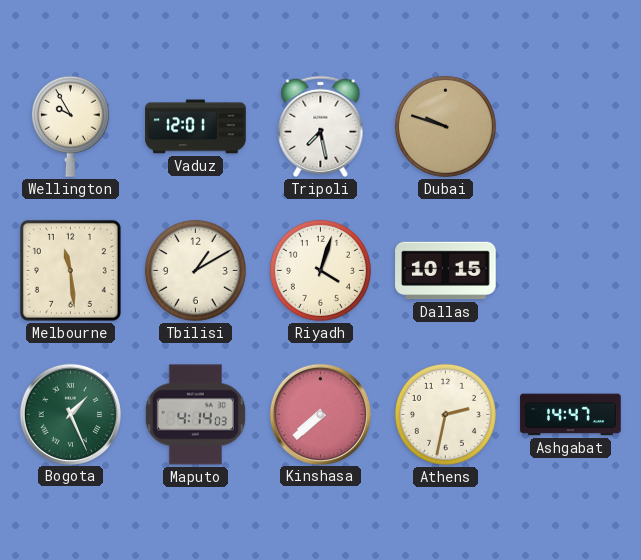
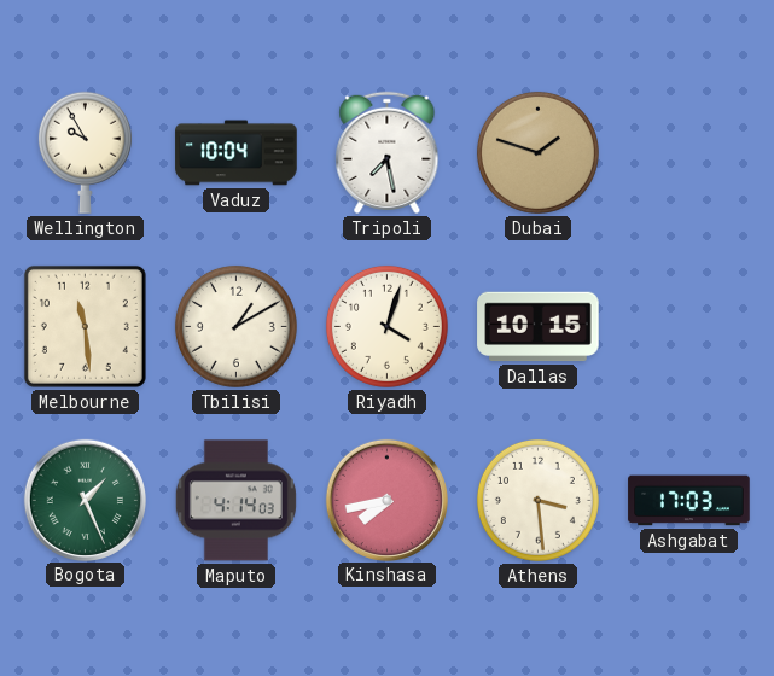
Vaduz: 12:01 -> 10:04
Dubai: 9:48 -> 1:48
Kinshasa: 7:38 -> 7:43
Athens: 2:32 -> 3:29
Ashgabat: 14:47 -> 17:03
